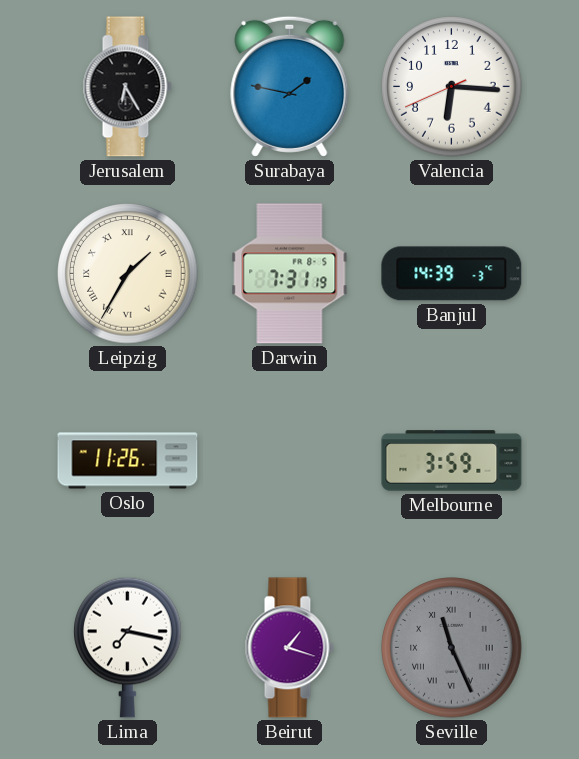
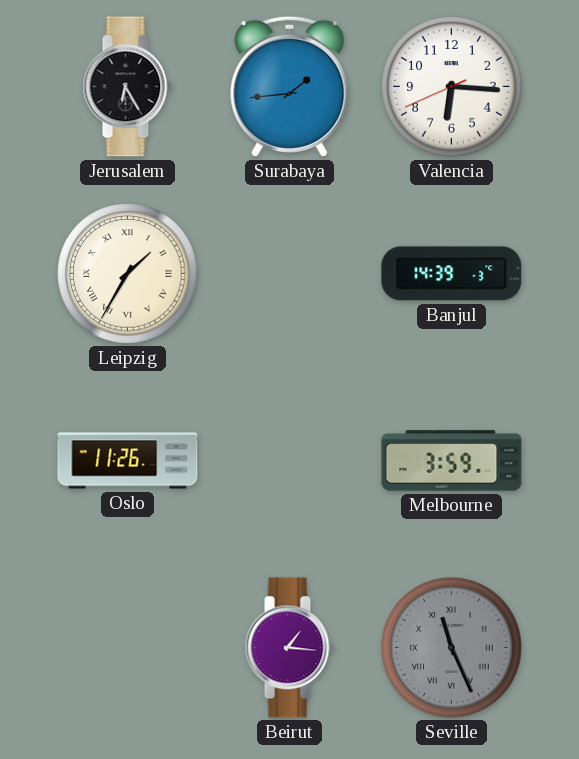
Surabaya: 1:47 -> 1:44
Darwin: 7:31 -> none
Lima: 7:17 -> none
Beirut: 1:18 -> 1:16
